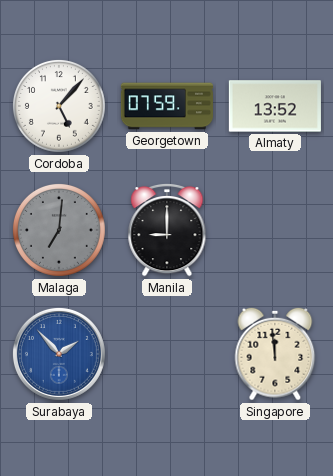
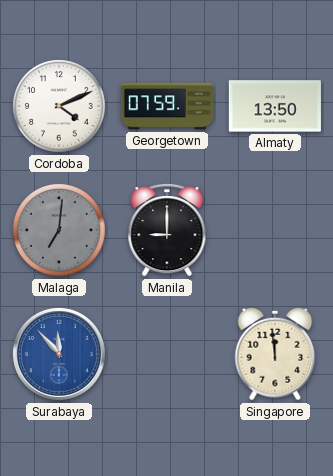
Cordoba: 5:07 -> 4:11
Almaty: 13:52 -> 13:50
Surabaya: 1:53 -> 11:53
